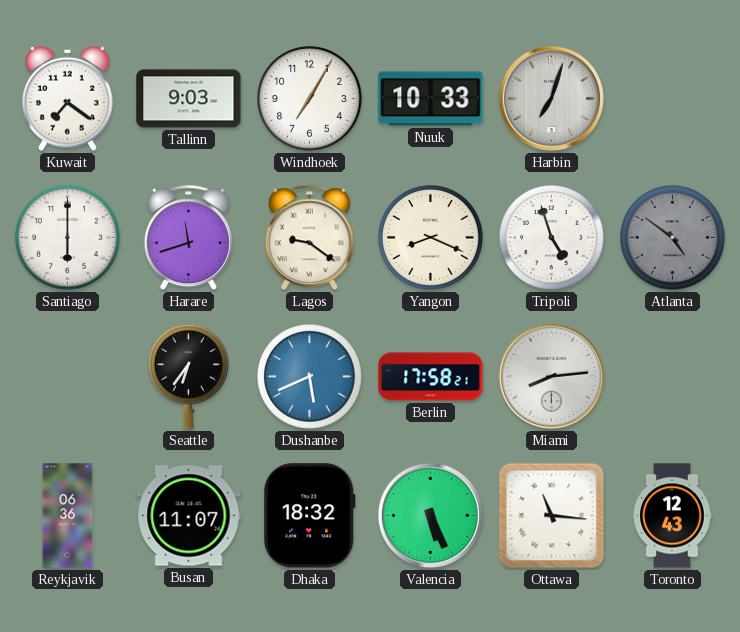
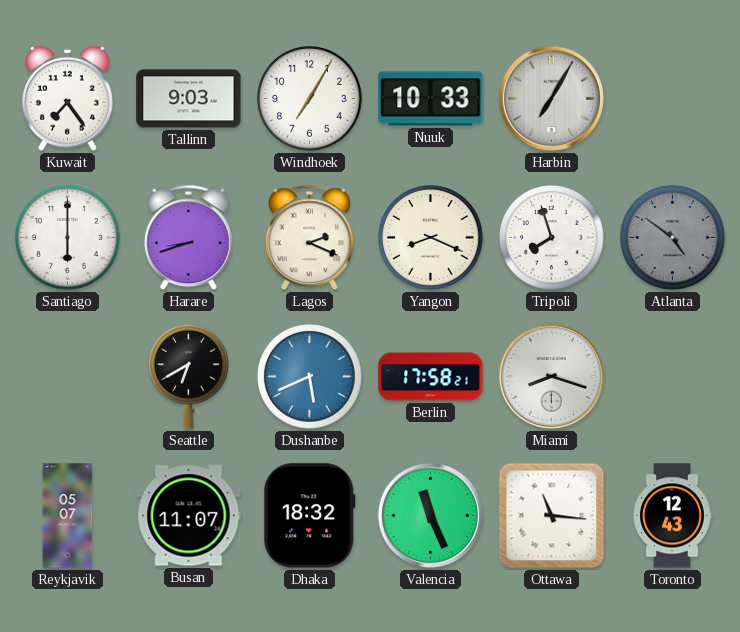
Kuwait: 7:21 -> 7:24
Harbin: 7:03 -> 7:05
Harare: 11:42 -> 8:42
Lagos: 9:21 -> 2:19
Tripoli: 4:57 -> 7:57
Seattle: 6:36 -> 6:40
Miami: 8:14 -> 8:18
Reykjavik: 06:36 -> 05:07
Valencia: 5:26 -> 11:26
